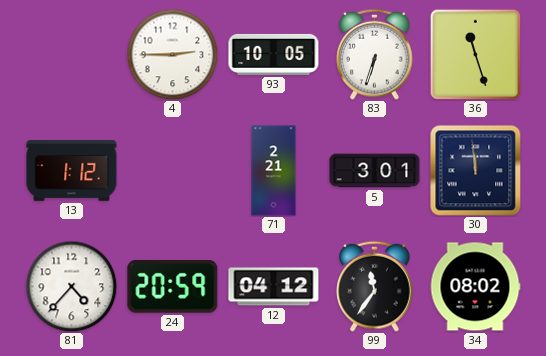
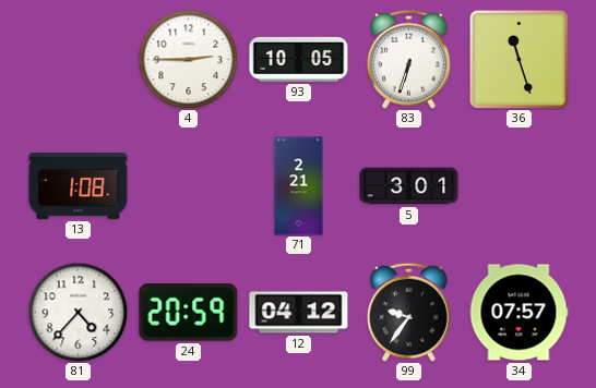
13: 1:12 -> 1:08
30: 11:59 -> none
99: 11:36 -> 9:36
34: 08:02 -> 07:57
